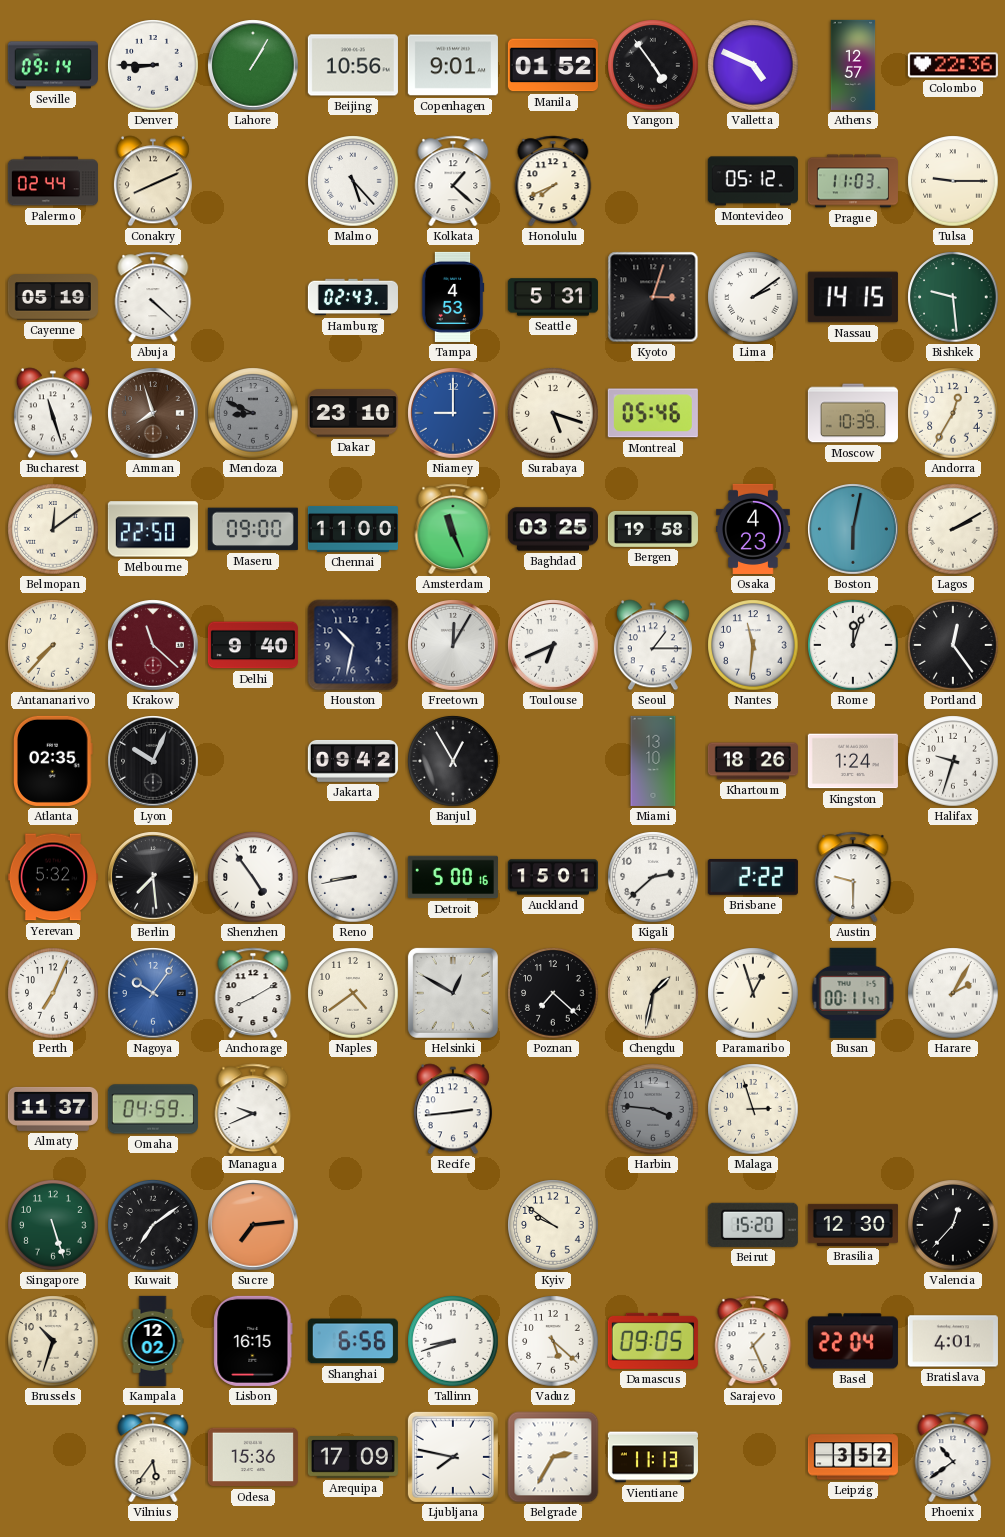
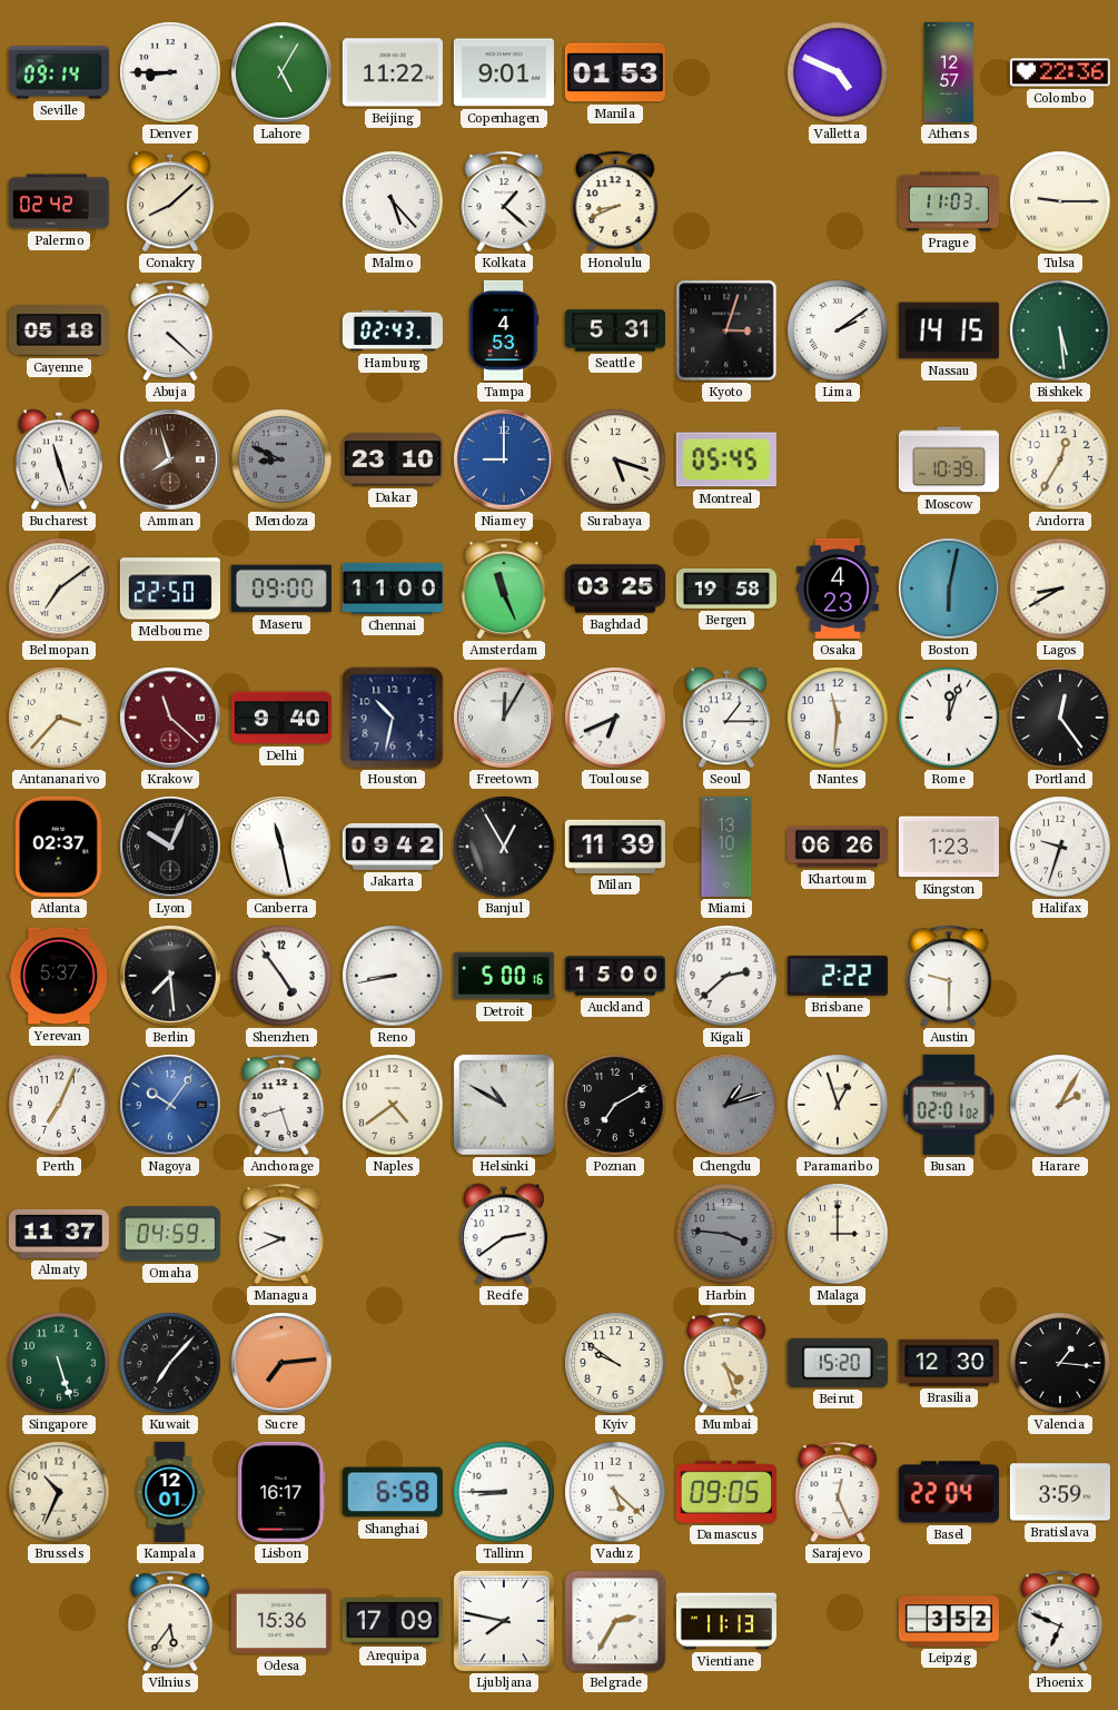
Lahore: 1:05 -> 5:05
Beijing: 10:56 -> 11:22
Manila: 01:52 -> 01:53
Yangon: 4:54 -> none
Palermo: 02:44 -> 02:42
Conakry: 8:11 -> 8:08
Honolulu: 7:41 -> 8:41
Montevideo: 05:12 -> none
Cayenne: 05:19 -> 05:18
Bishkek: 9:29 -> 5:29
Montreal: 05:46 -> 05:45
Belmopan: 12:09 -> 7:09
Lagos: 2:10 -> 8:40
Antananarivo: 7:37 -> 3:37
Atlanta: 02:35 -> 02:37
Canberra: none -> 11:28
Milan: none -> 11:39
Khartoum: 18:26 -> 06:26
Kingston: 1:24 -> 1:23
Yerevan: 5:32 -> 5:37
Auckland: 15:01 -> 15:00
Anchorage: 8:10 -> 8:27
Helsinki: 12:50 -> 10:50
Poznan: 7:22 -> 7:10
Chengdu: 1:32 -> 1:12
Chengdu dial: cream -> grey
Busan: 00:11 -> 02:01
Recife: 2:44 -> 2:39
Malaga: 2:57 -> 3:00
Kuwait: 7:09 -> 7:07
Mumbai: none -> 4:27
Valencia: 12:37 -> 1:16
Brussels: 10:33 -> 10:34
Kampala: 12:02 -> 12:01
Lisbon: 16:15 -> 16:17
Shanghai: 6:56 -> 6:58
Tallinn: 8:42 -> 8:45
Sarajevo: 1:26 -> 12:26
Bratislava: 4:01 -> 3:59
Phoenix: 10:39 -> 6:49
